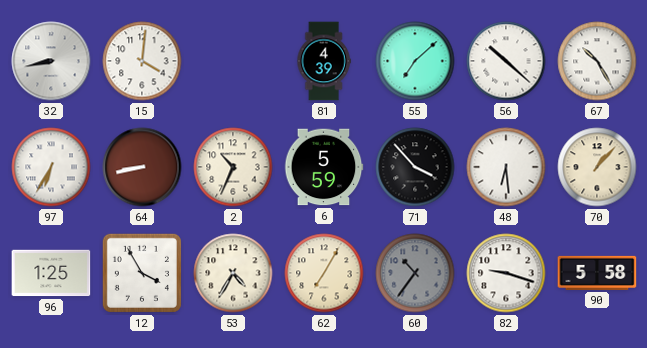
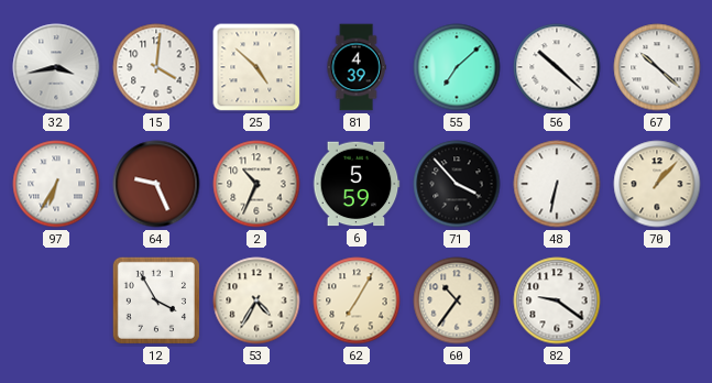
32: 8:43 -> 3:43
25: none -> 4:52
67: 10:25 -> 10:22
64: 8:43 -> 9:26
48: 6:29 -> 6:32
96: 1:25 -> none
60 dial: grey -> cream
82: 9:18 -> 9:21
90: 5:58 -> none
